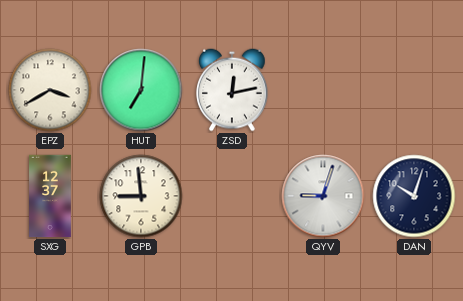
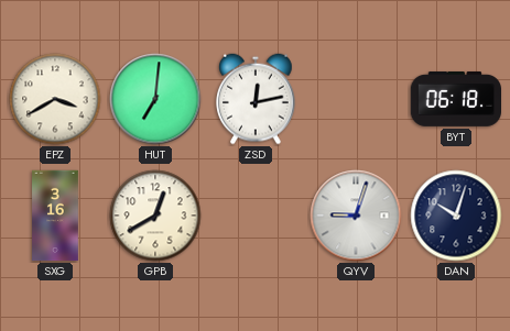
BYT: none -> 06:18
SXG: 12:37 -> 3:16
GPB: 8:59 -> 12:40
